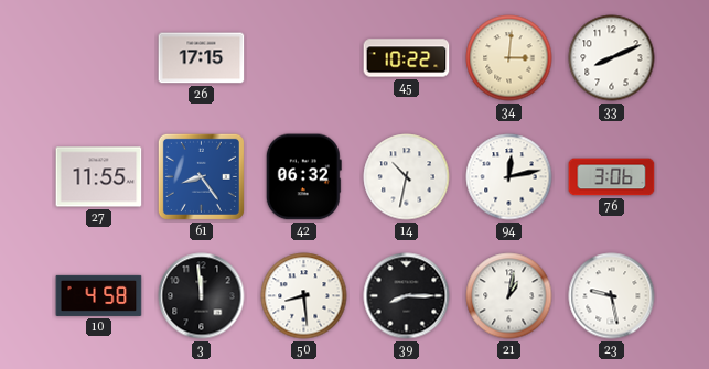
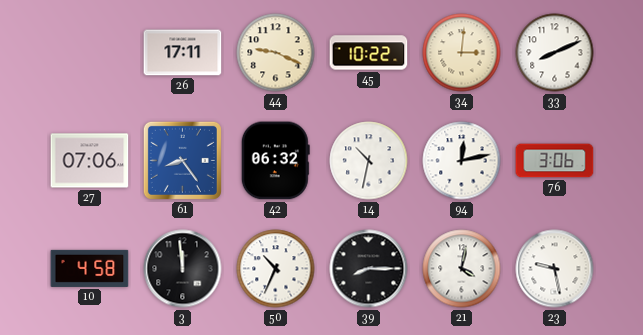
26: 17:15 -> 17:11
44: none -> 9:19
27: 11:55 -> 07:06
50: 8:29 -> 10:34
21: 1:02 -> 4:02
